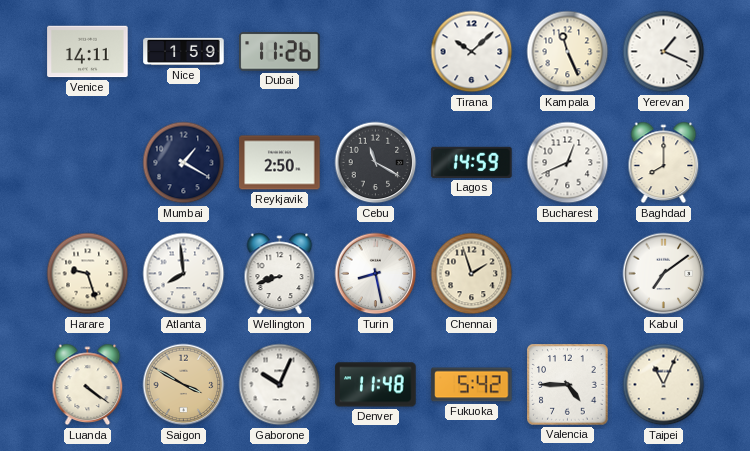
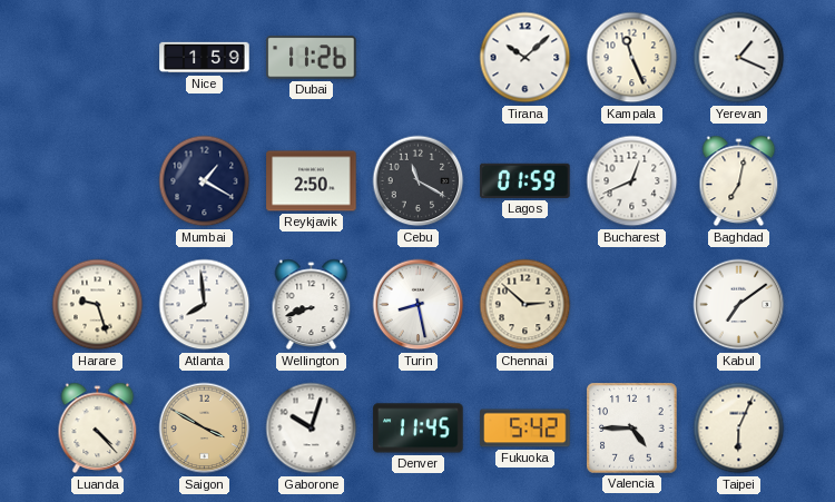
Venice: 14:11 -> none
Lagos: 14:59 -> 01:59
Baghdad: 8:00 -> 7:02
Chennai: 1:57 -> 2:52
Luanda: 4:21 -> 4:23
Gaborone: 10:04 -> 10:03
Denver: 11:48 -> 11:45
Taipei: 11:04 -> 6:04
